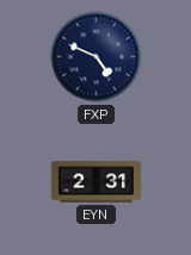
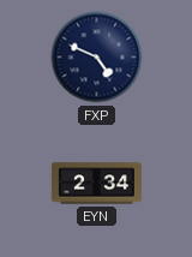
EYN: 2:31 -> 2:34
